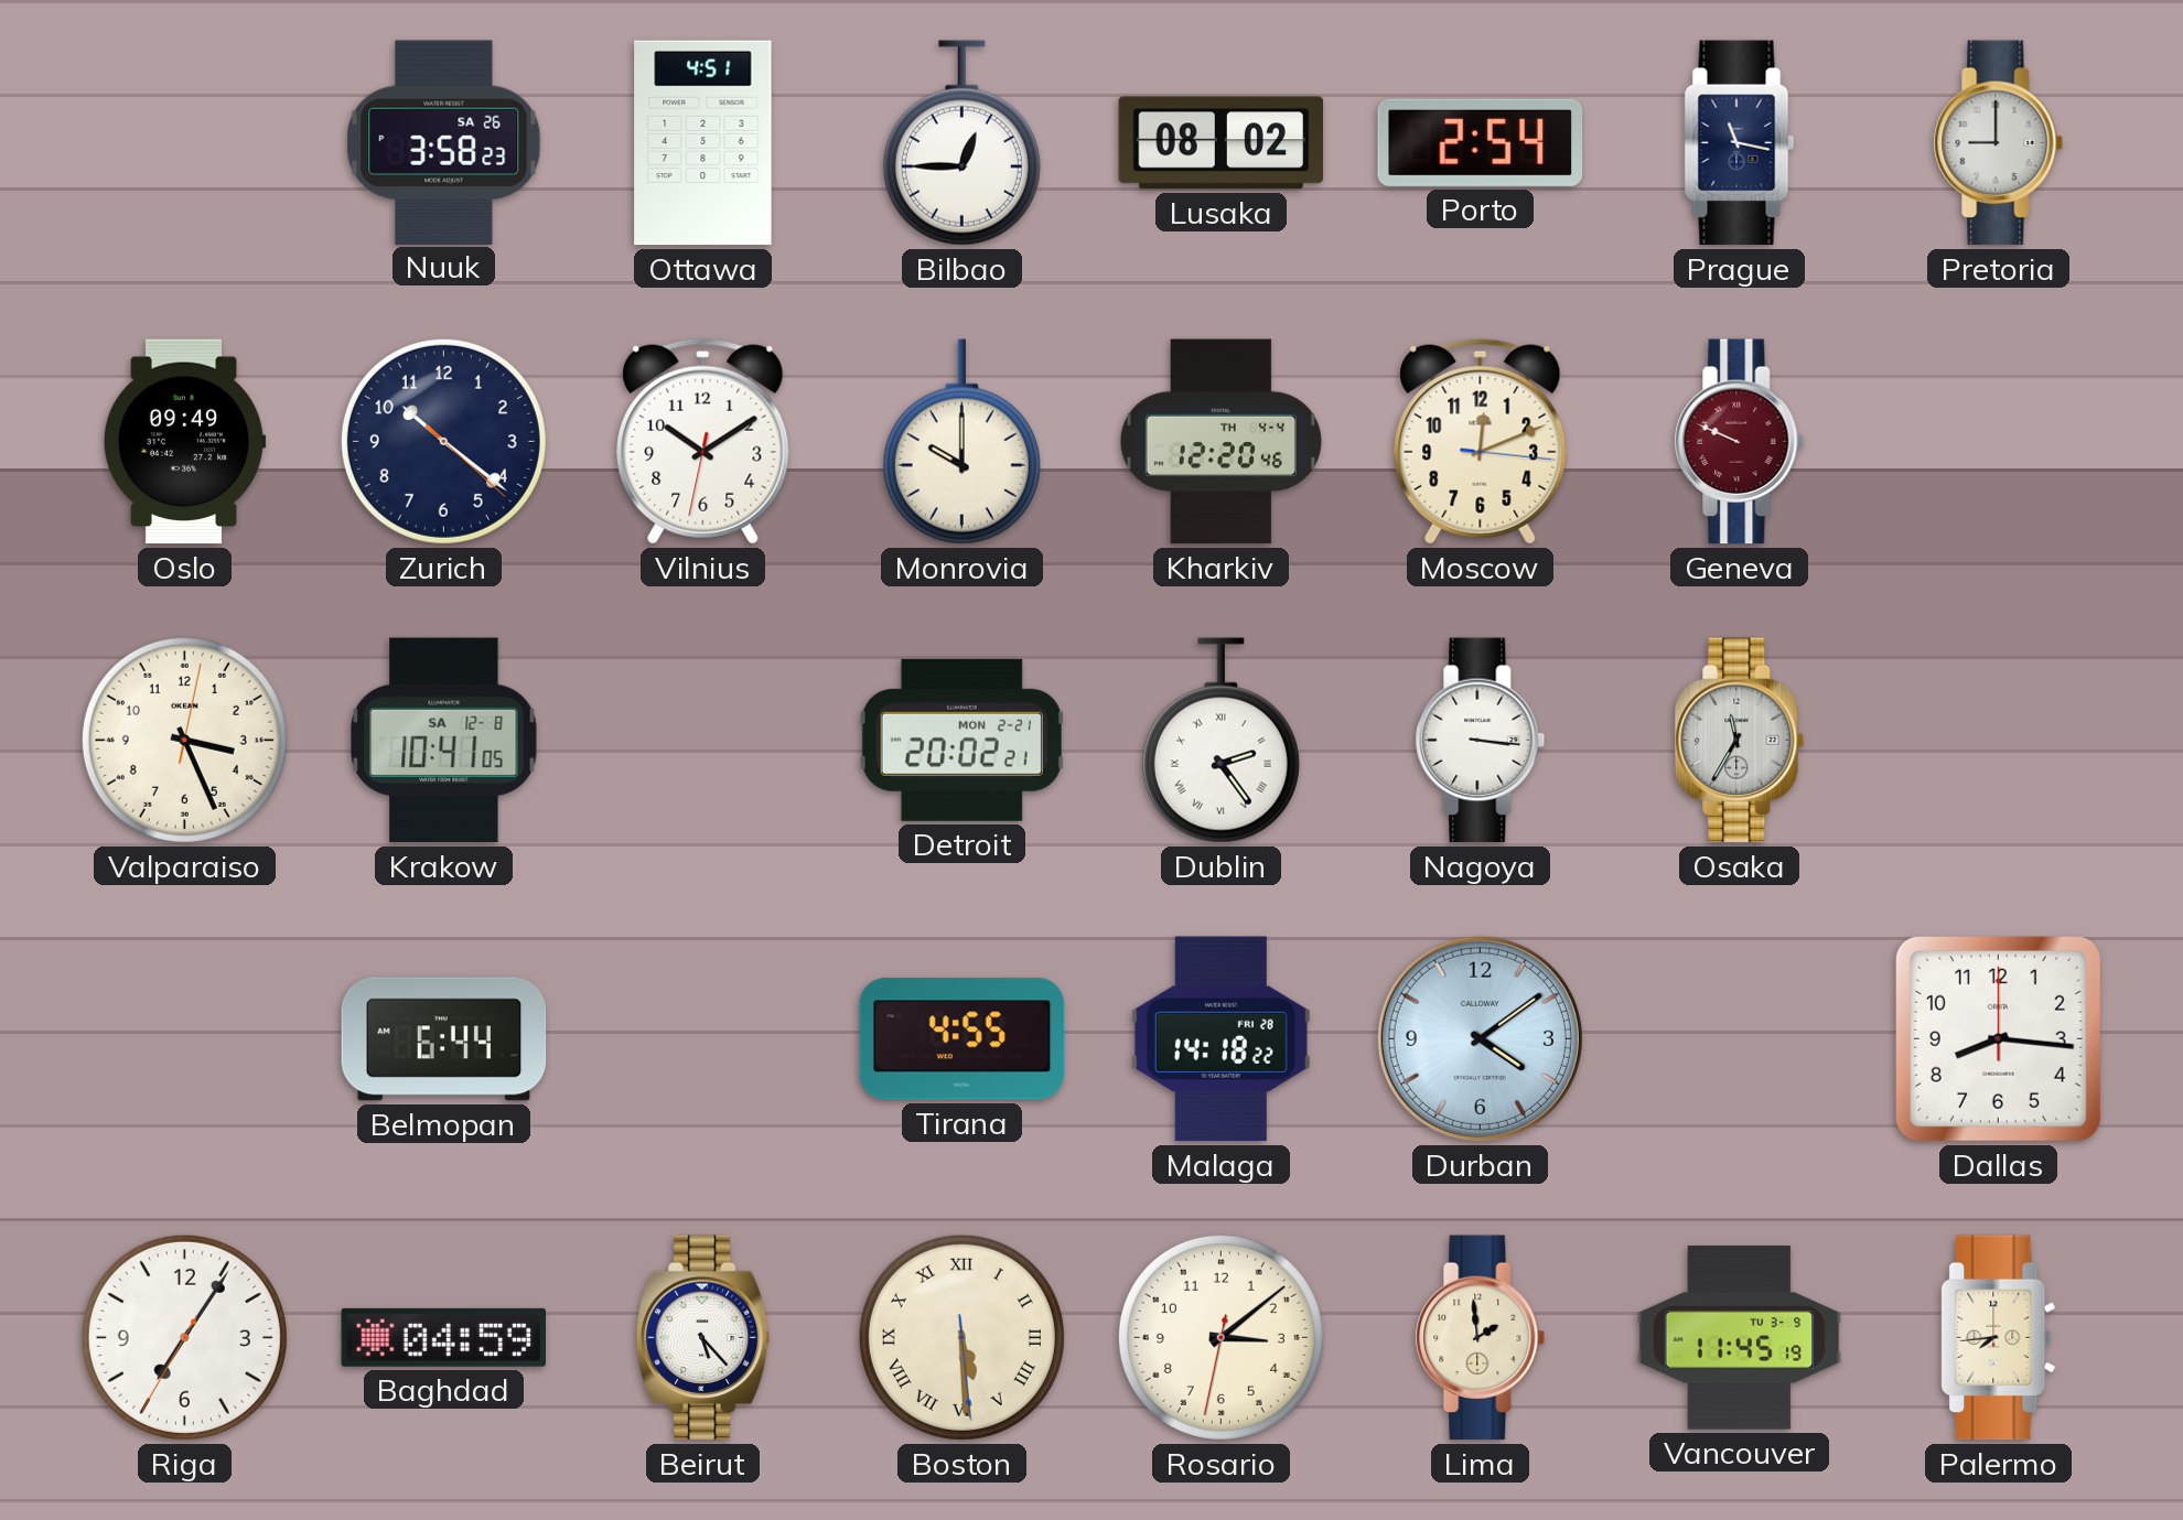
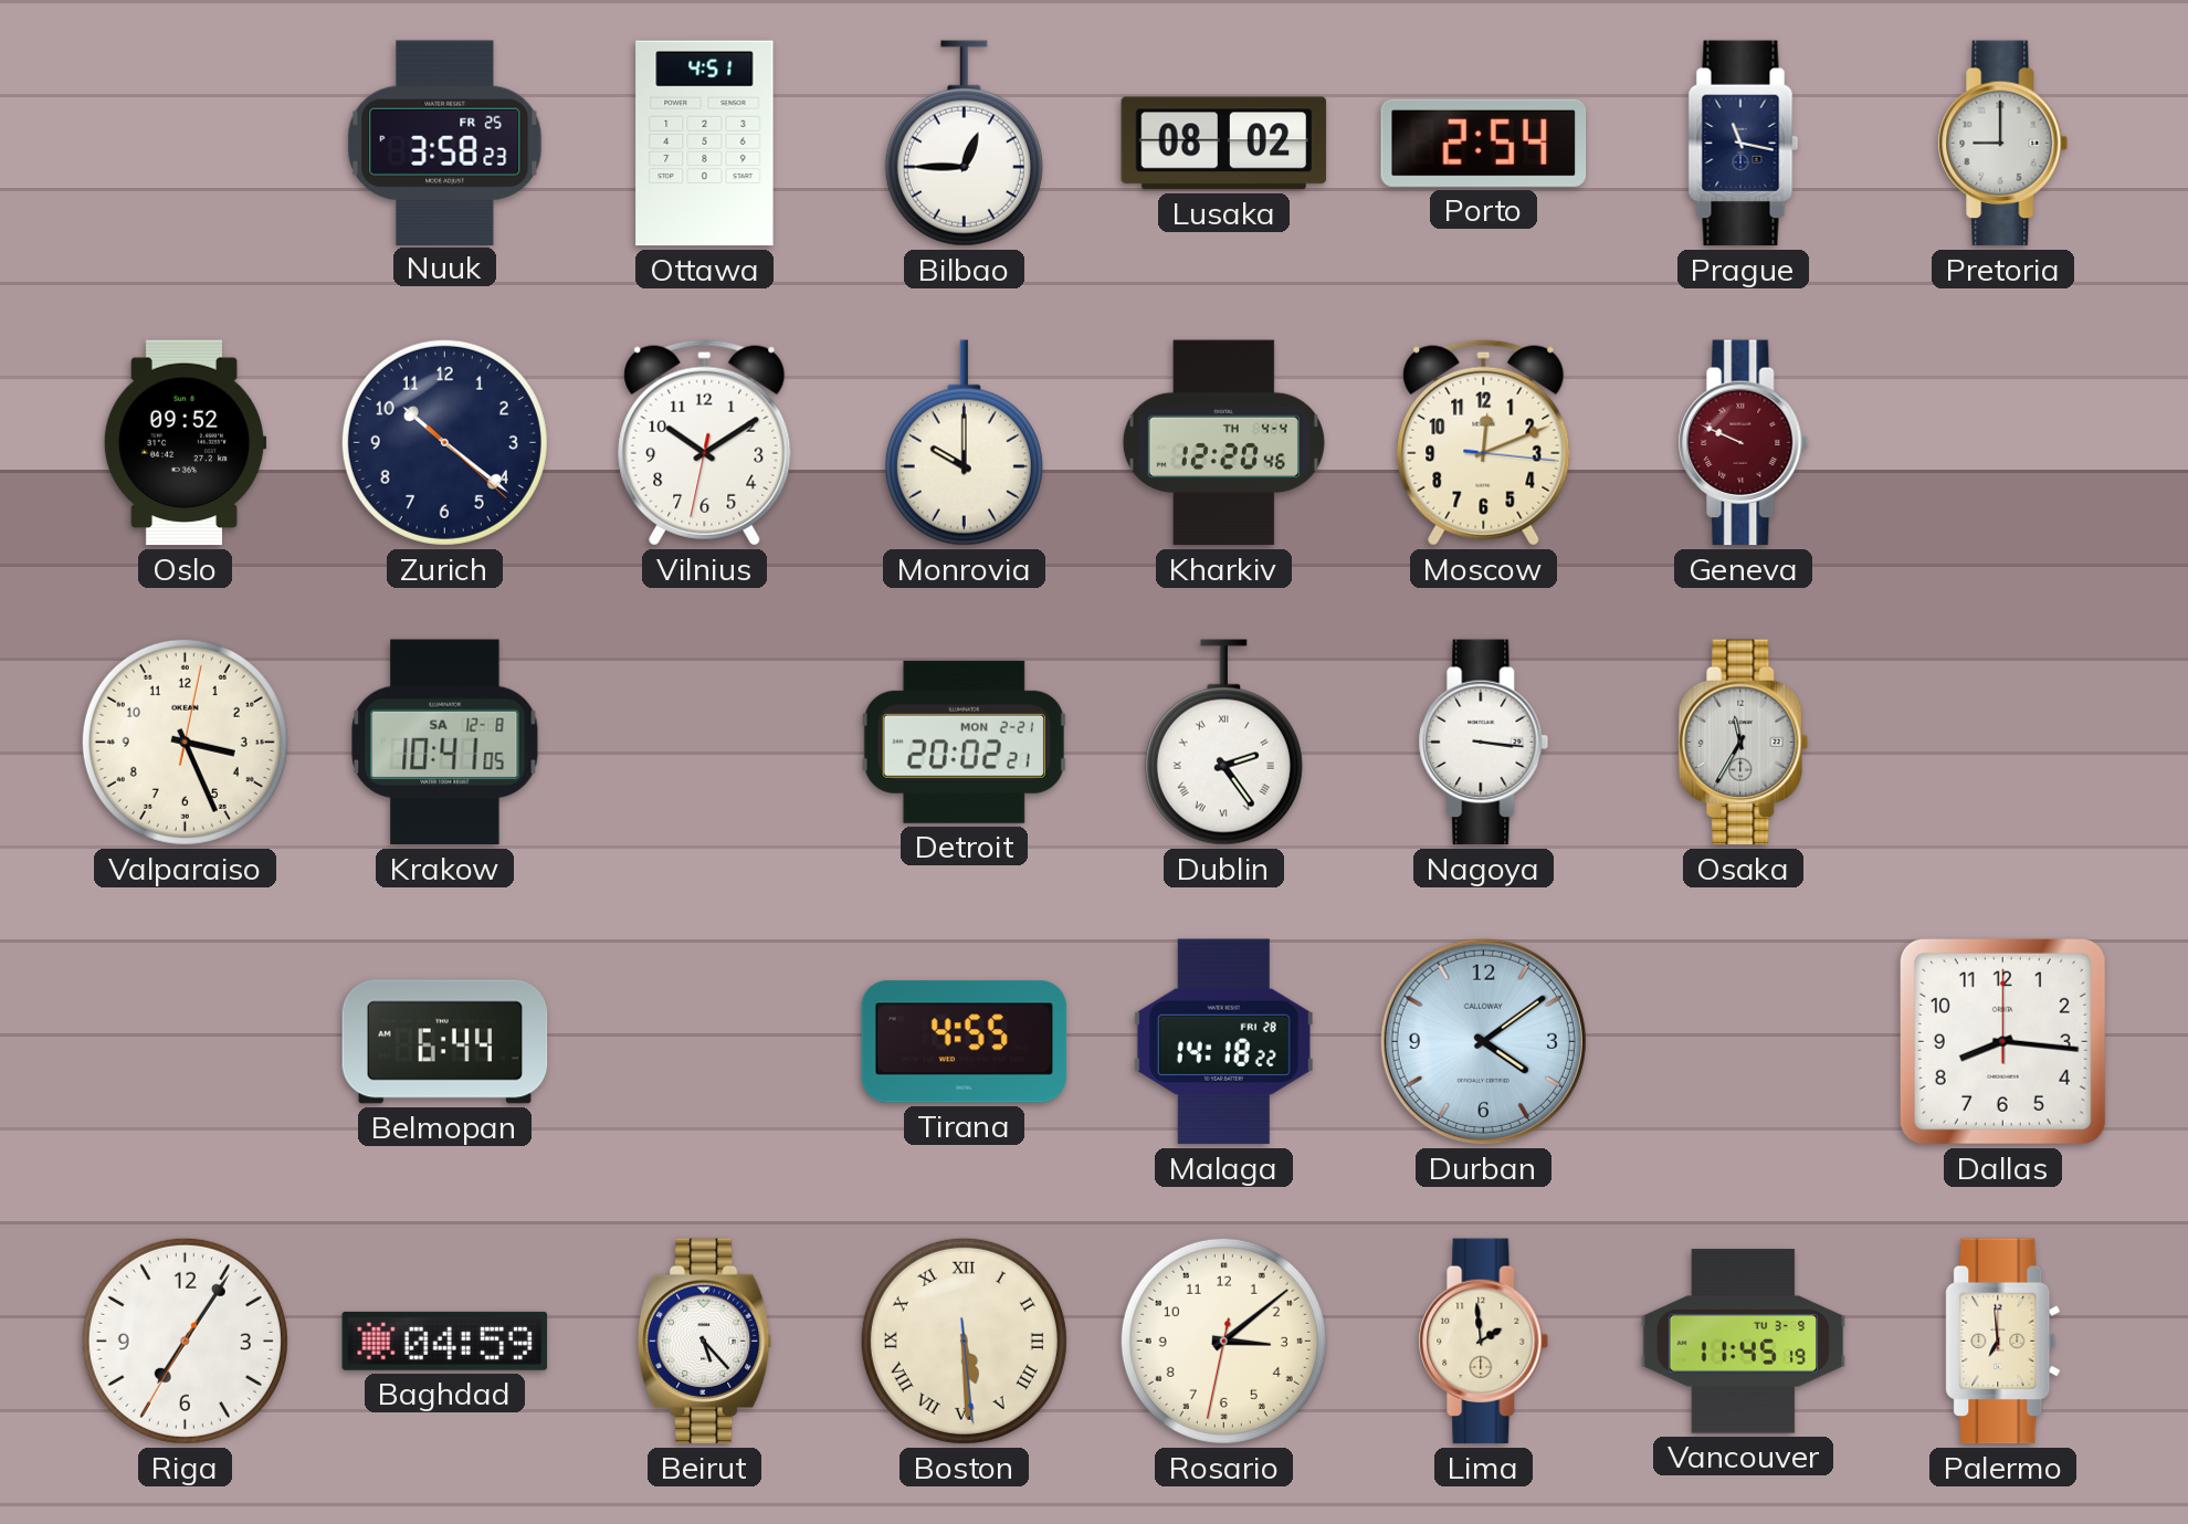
Nuuk date: SA 26 -> FR 25
Oslo: 09:49 -> 09:52
Palermo: 7:44 -> 6:59
